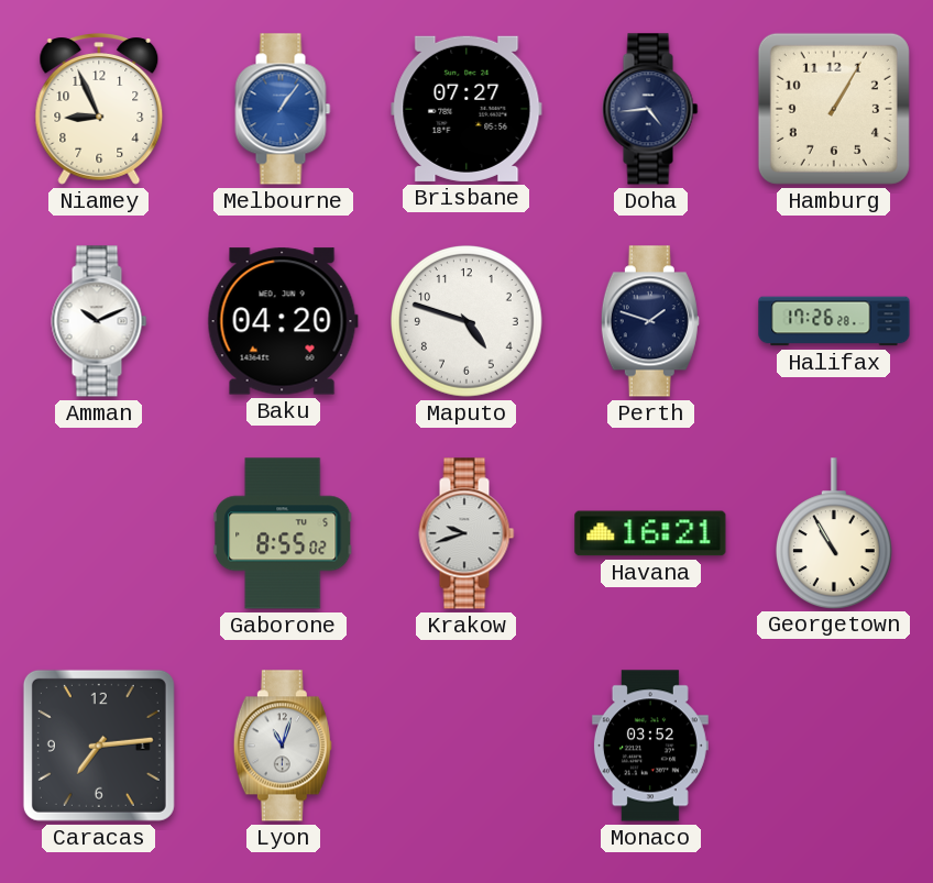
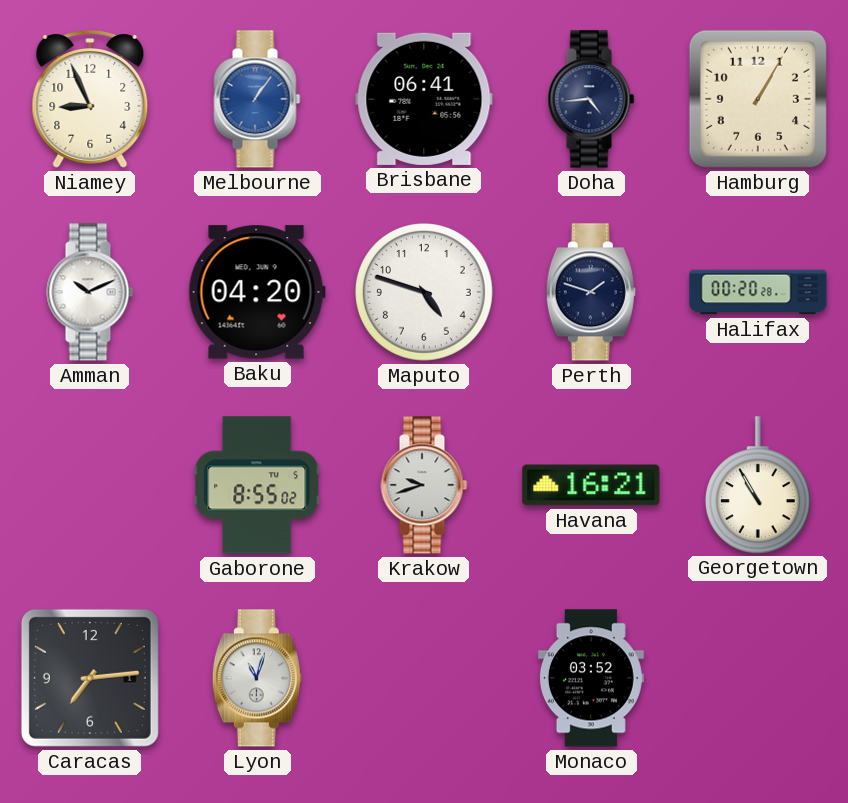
Brisbane: 07:27 -> 06:41
Halifax: 17:26 -> 00:20
